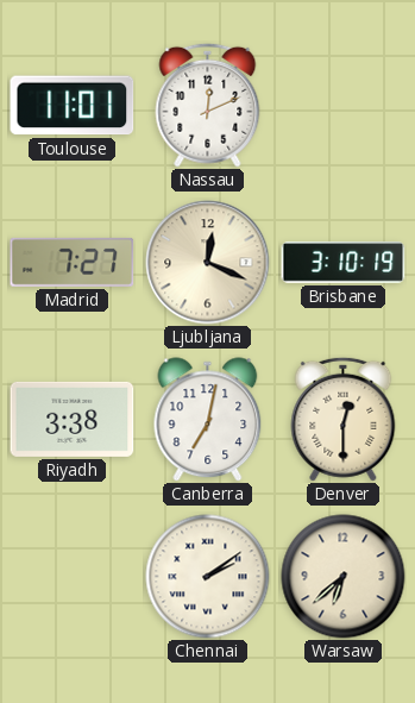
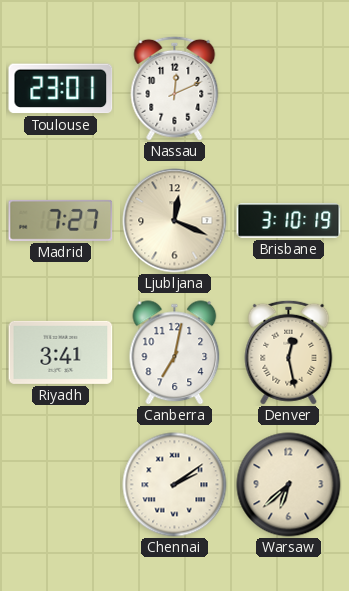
Toulouse: 11:01 -> 23:01
Riyadh: 3:38 -> 3:41
Denver: 12:30 -> 12:28
